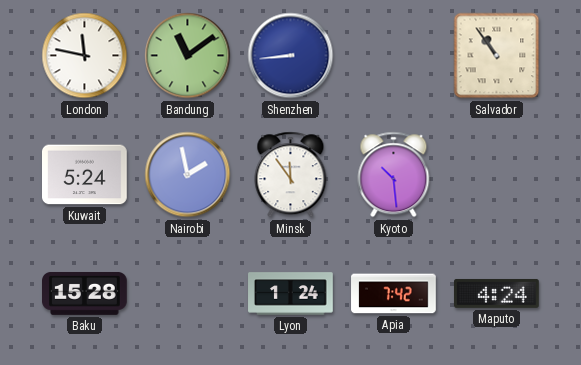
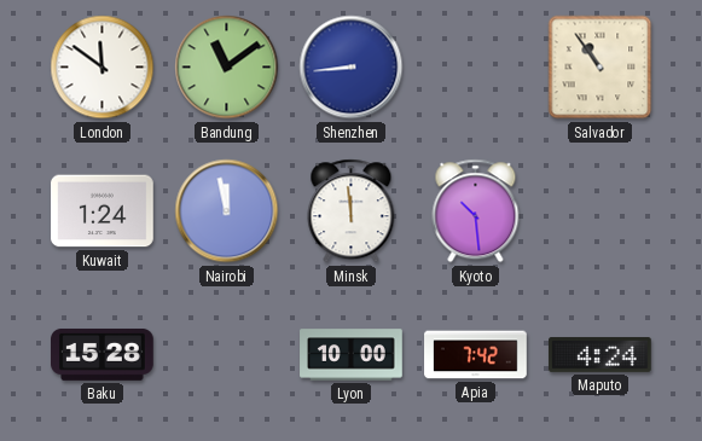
London: 11:47 -> 11:51
Kuwait: 5:24 -> 1:24
Nairobi: 1:58 -> 11:58
Minsk: 11:54 -> 11:59
Lyon: 1:24 -> 10:00
